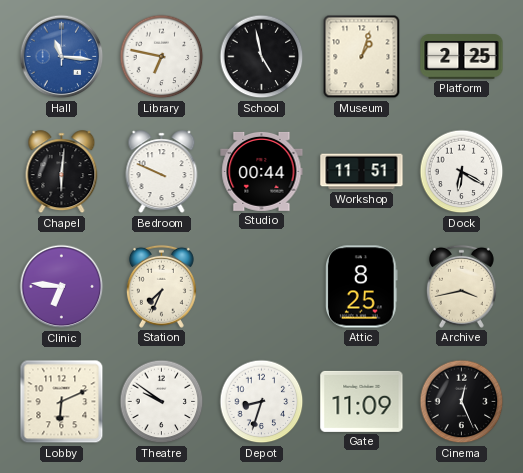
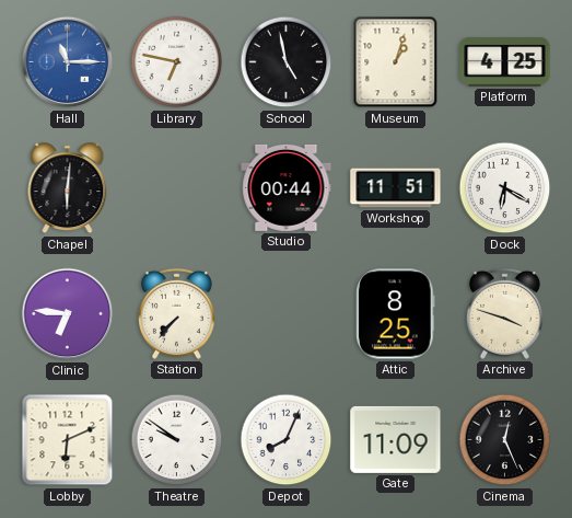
Hall: 11:16 -> 11:15
Platform: 2:25 -> 4:25
Bedroom: 9:49 -> none
Station: 7:34 -> 7:37
Archive: 3:43 -> 3:48
Depot: 8:33 -> 8:04
